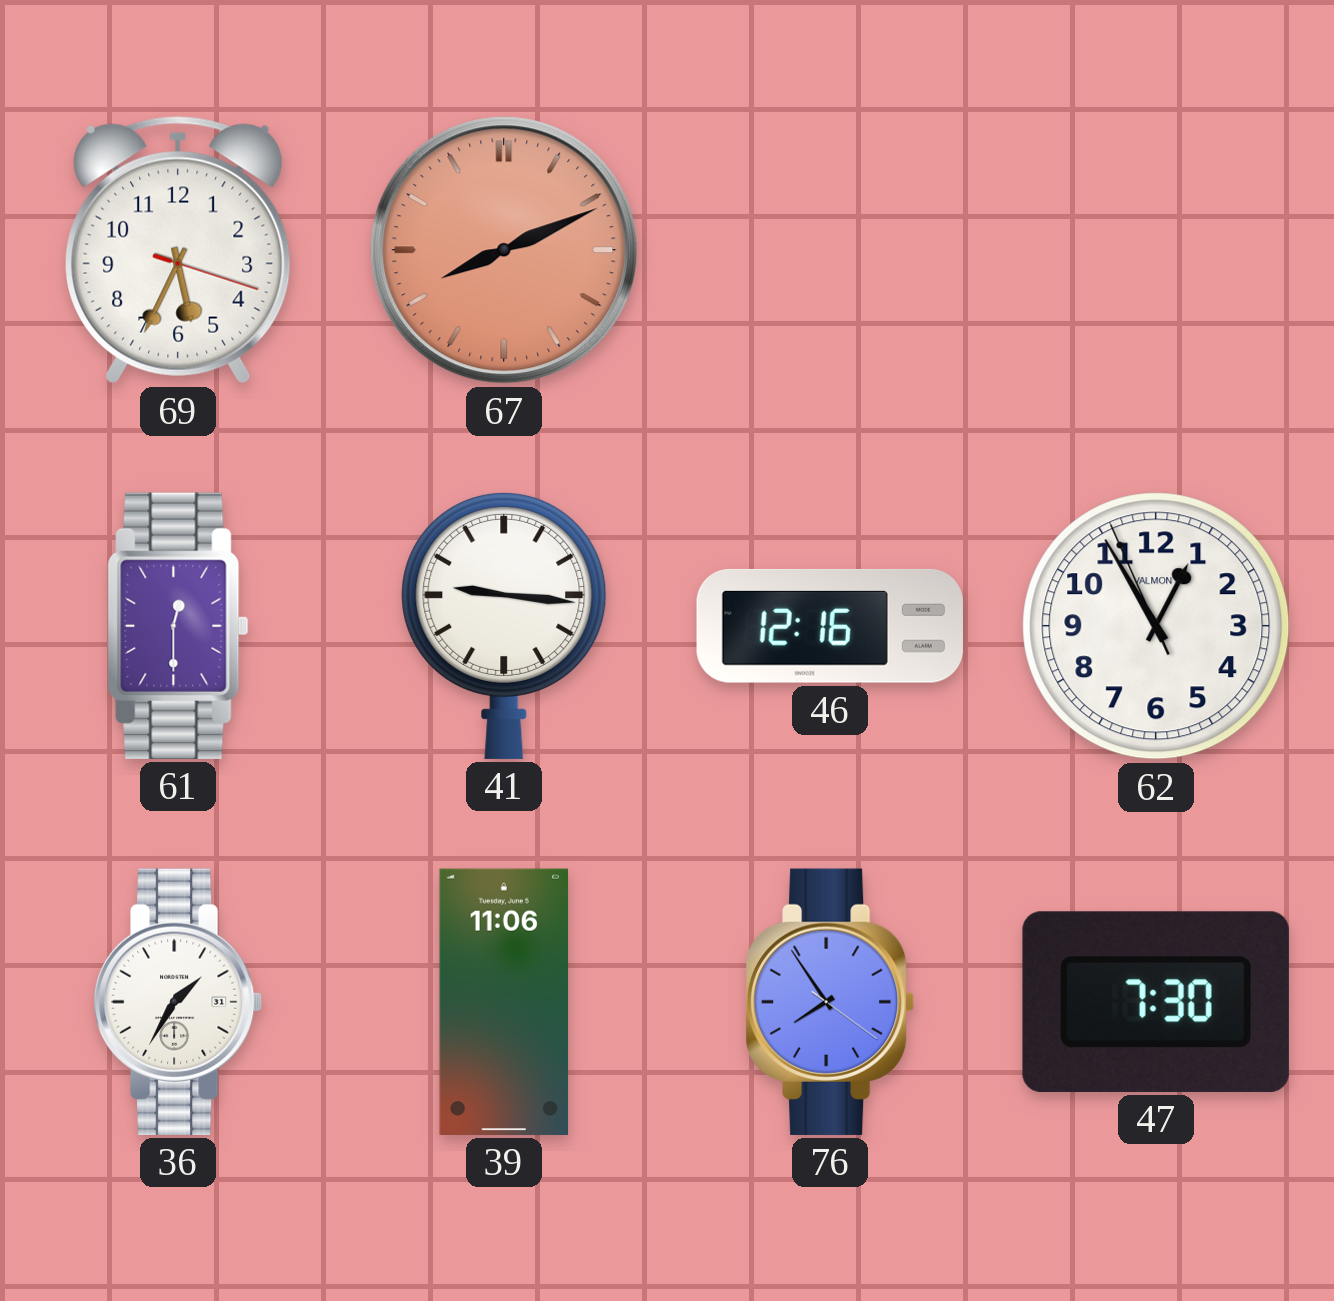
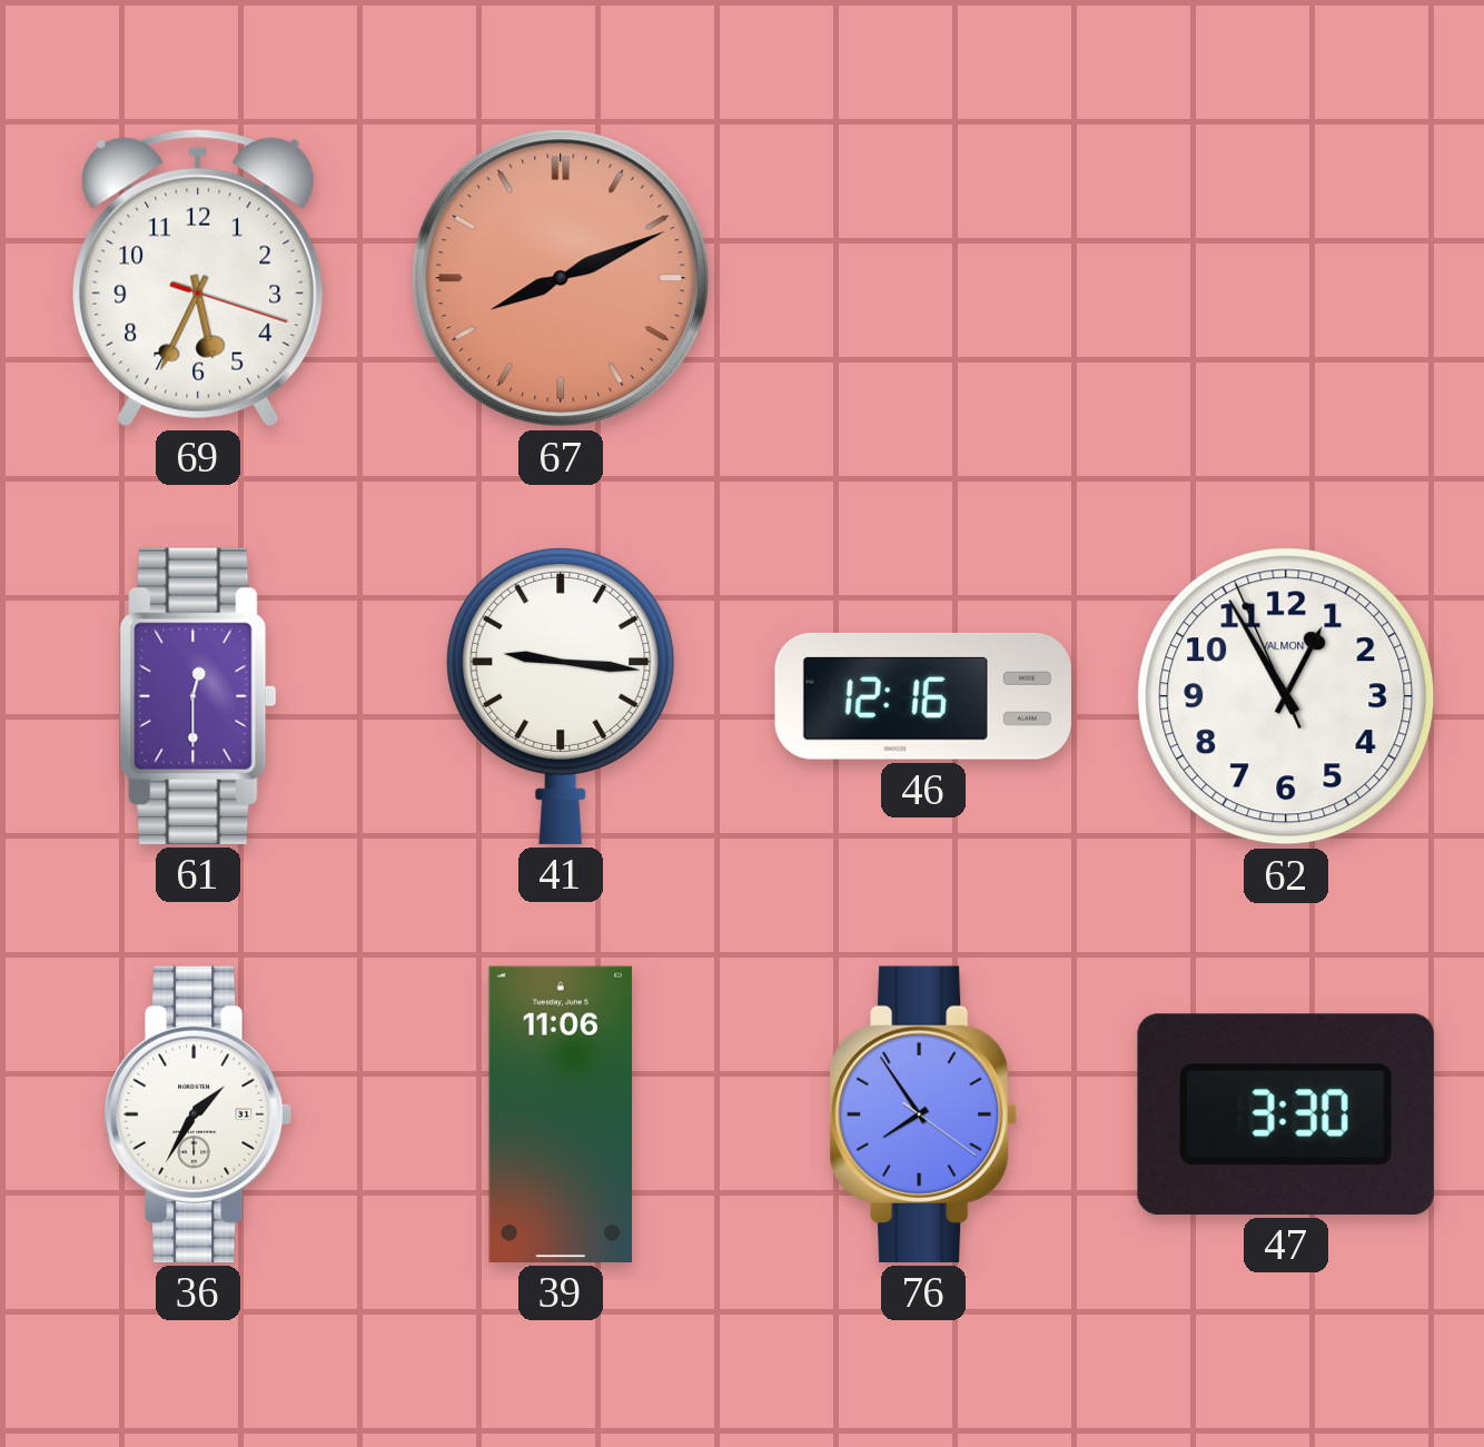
47: 7:30 -> 3:30
